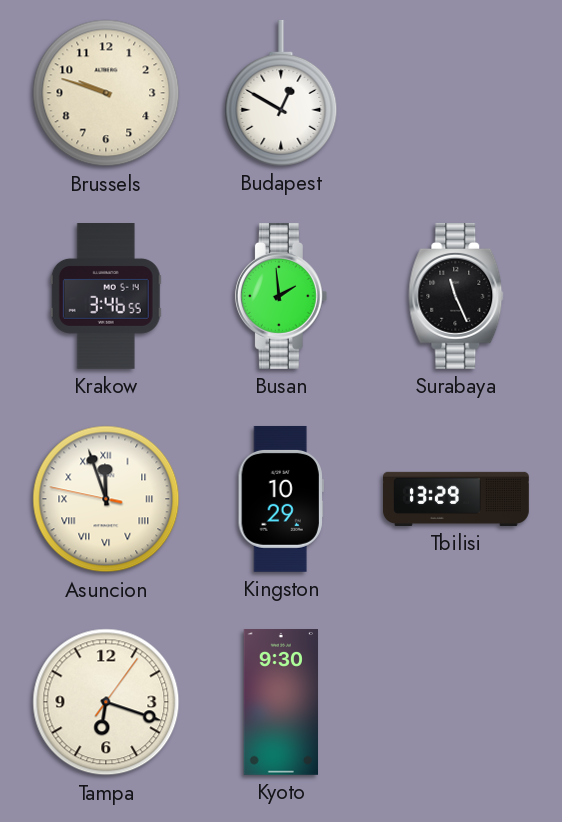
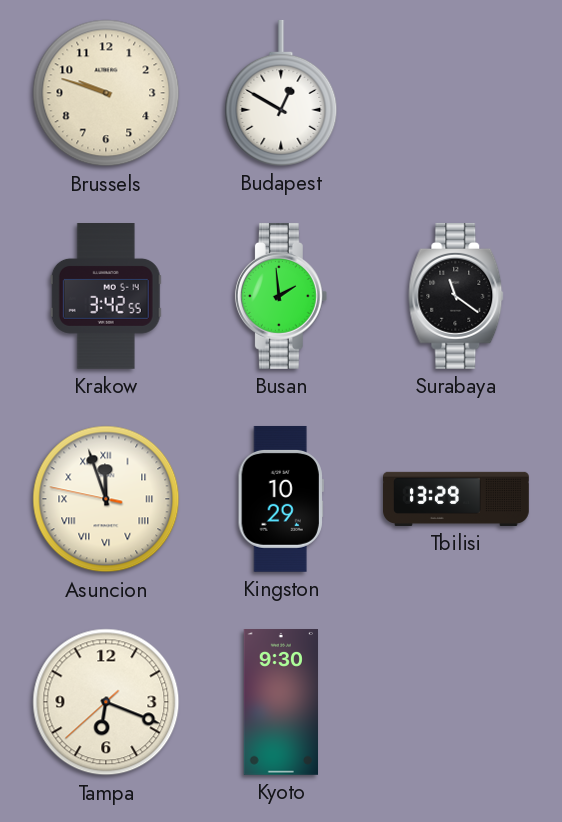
Krakow: 3:46 -> 3:42
Surabaya: 11:26 -> 11:21
Tampa: 6:18:06 -> 6:18:38
